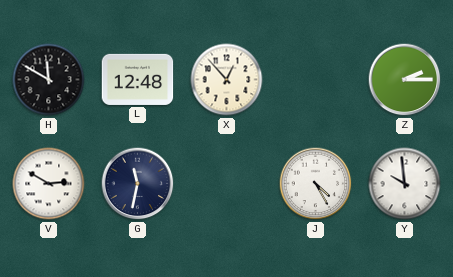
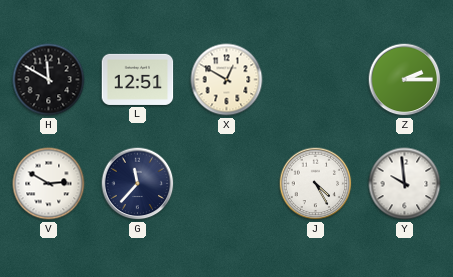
L: 12:48 -> 12:51
X: 12:53 -> 12:50
G: 11:32 -> 11:37
